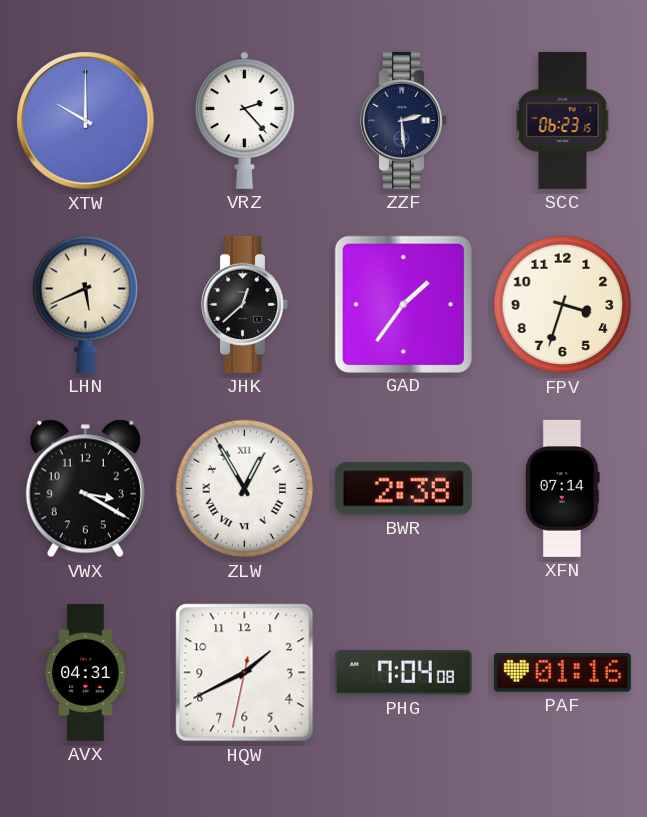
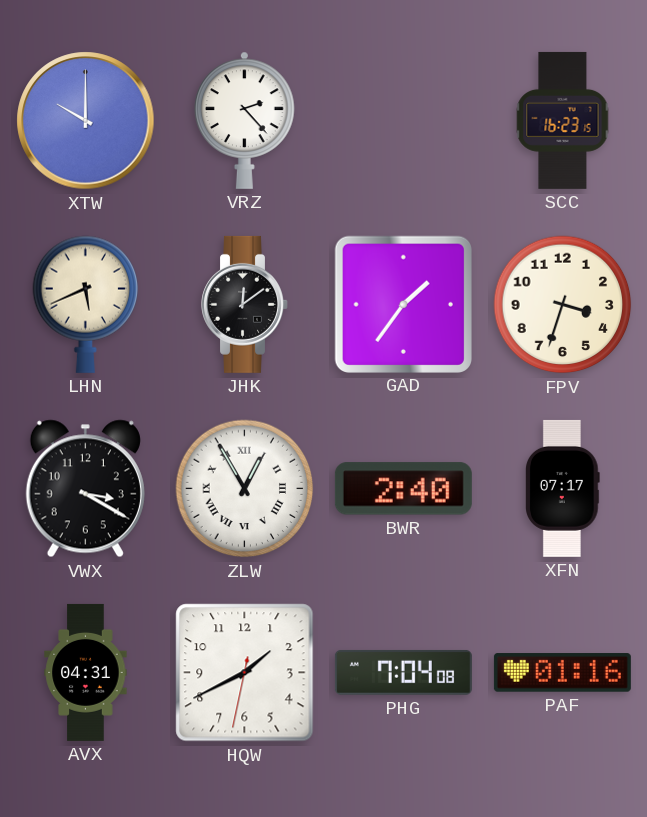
ZZF: 2:29 -> none
SCC: 06:23 -> 16:23
JHK: 12:38 -> 12:09
BWR: 2:38 -> 2:40
XFN: 07:14 -> 07:17
